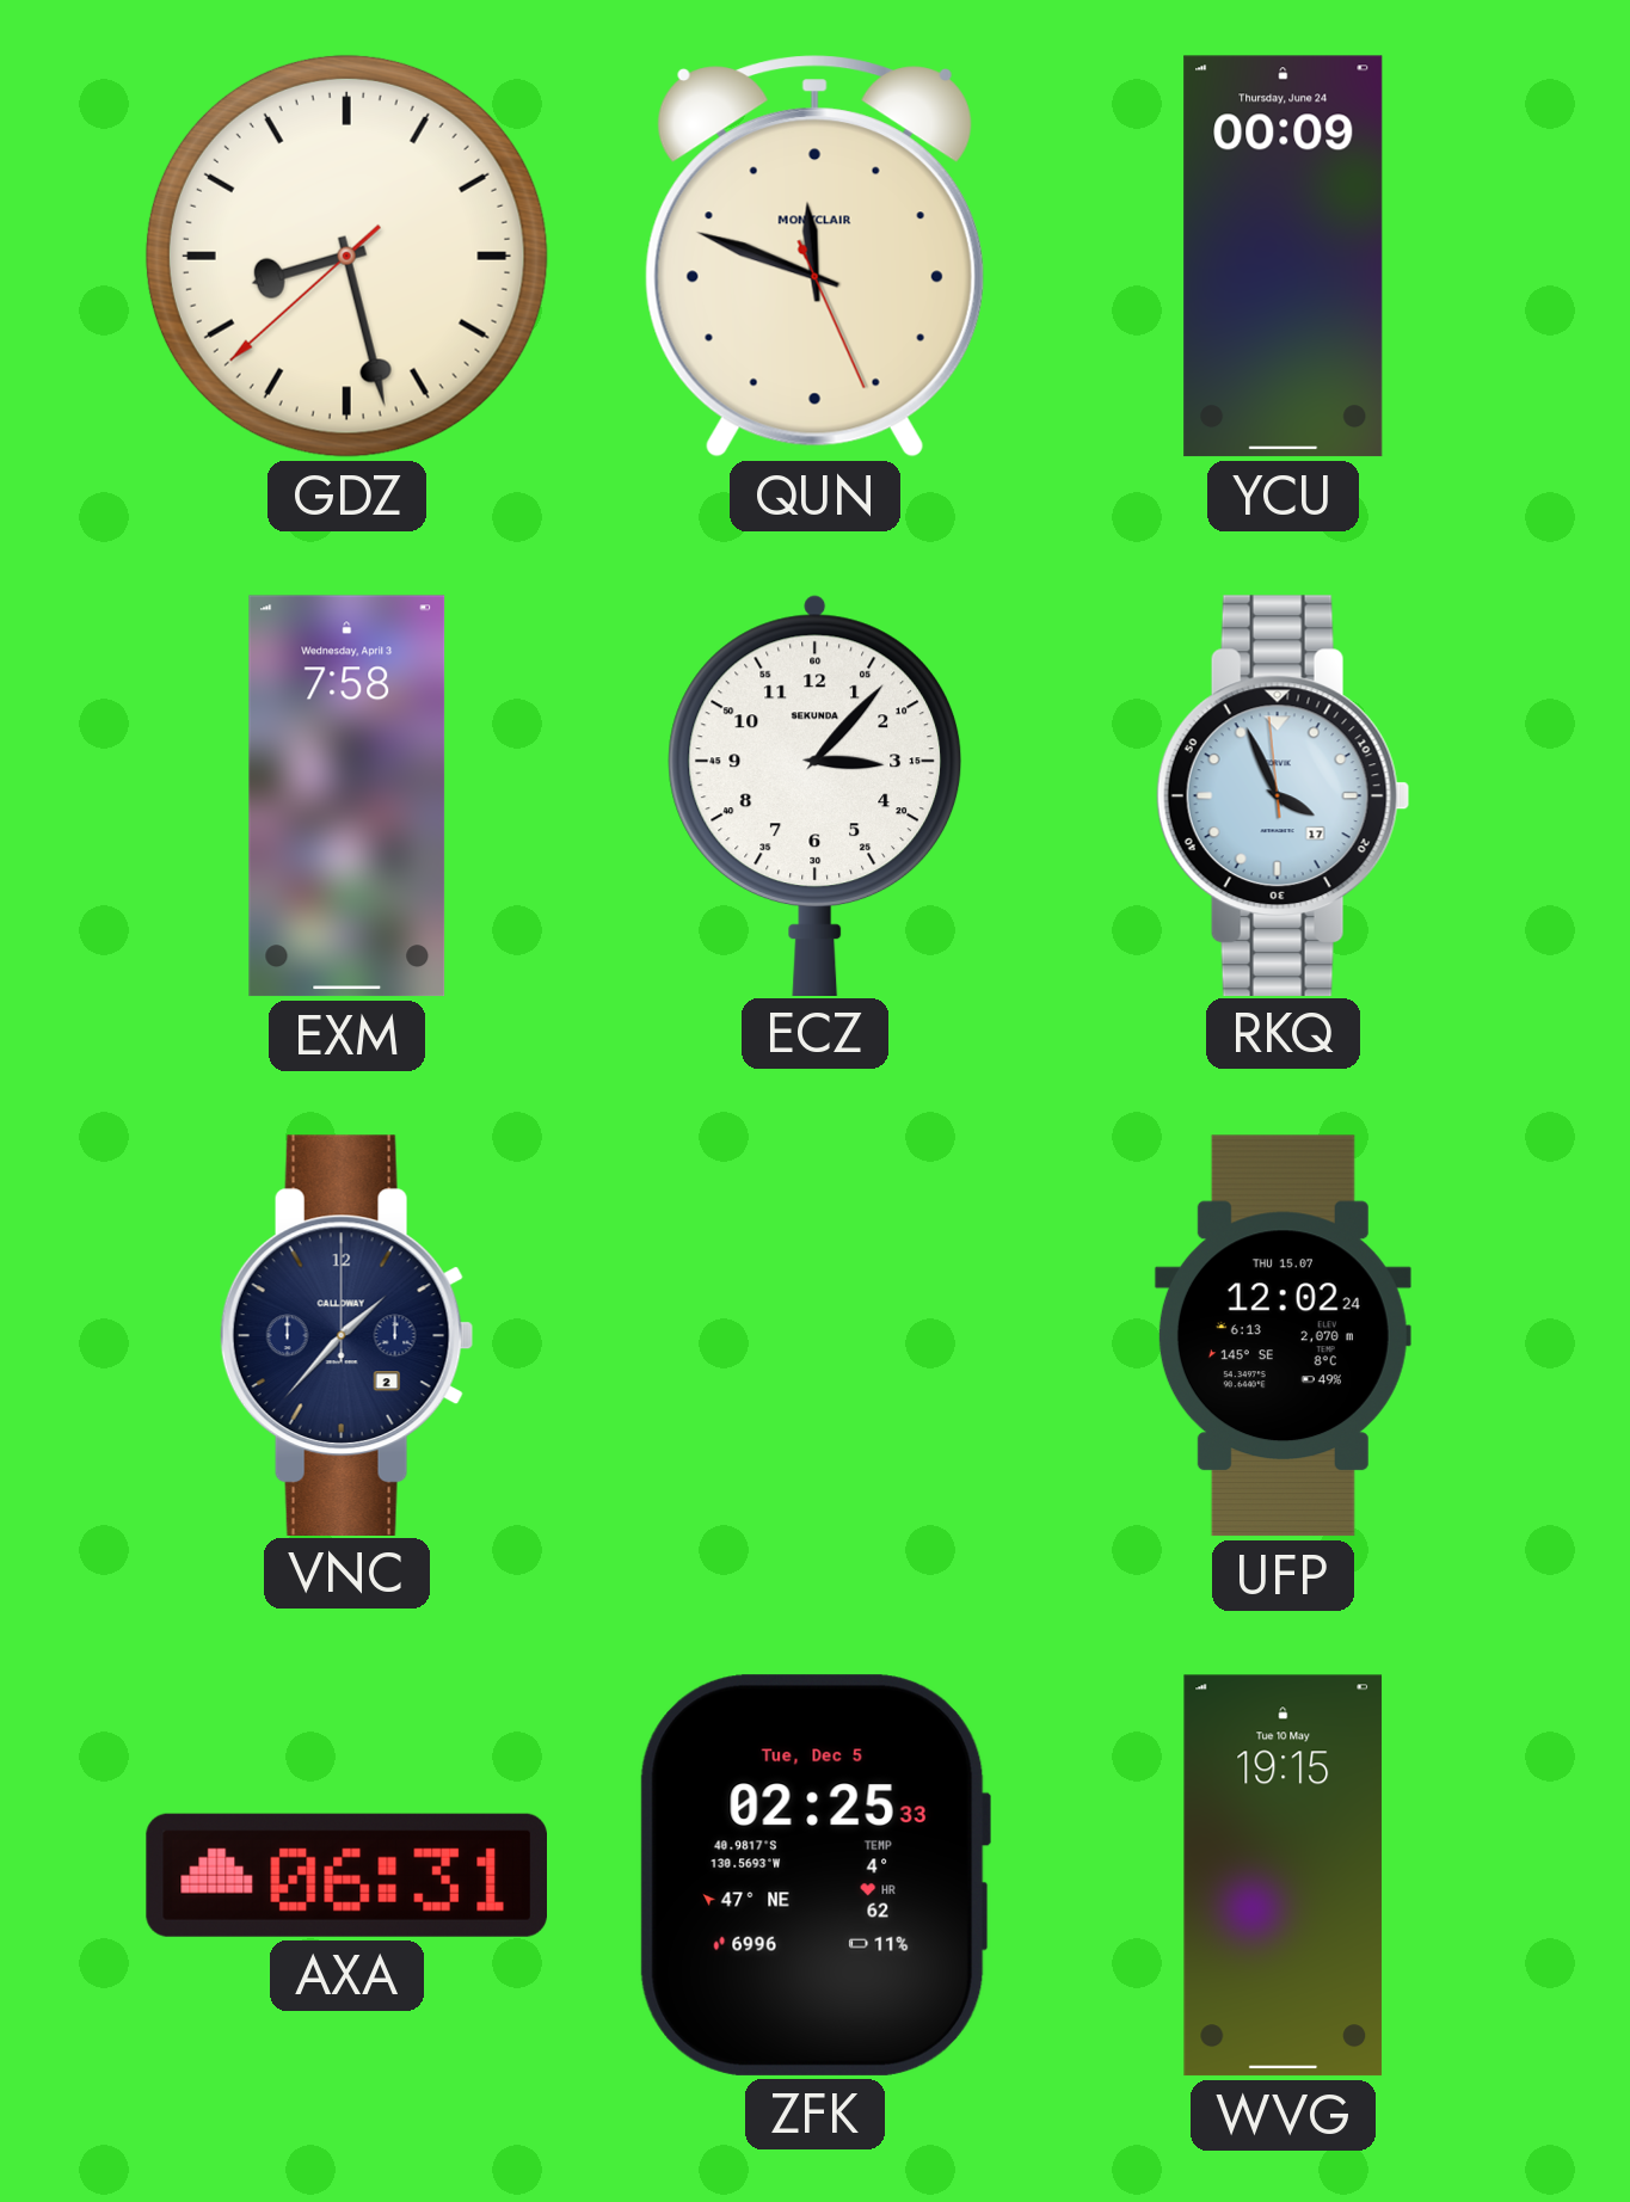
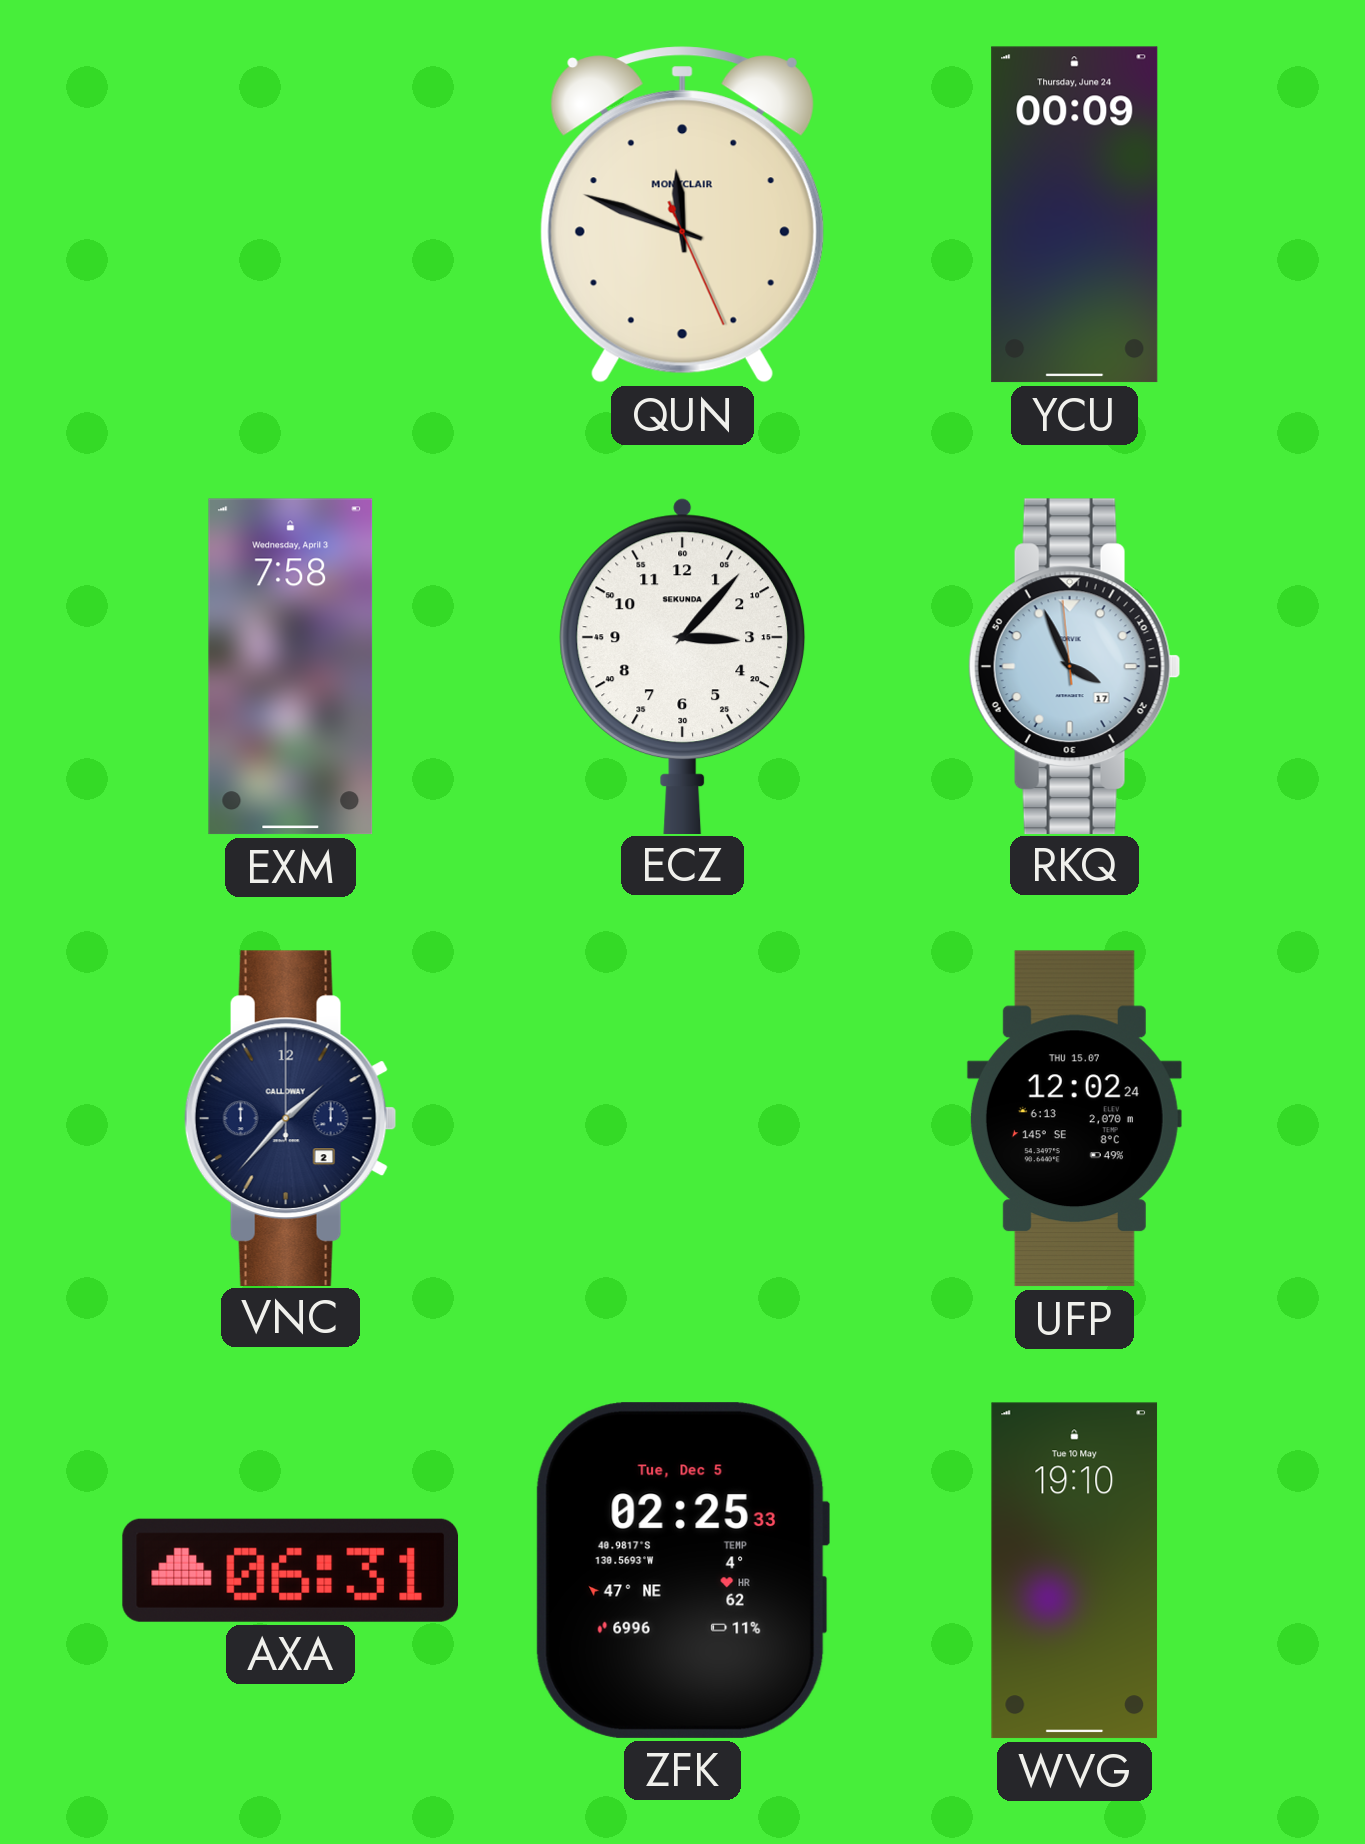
GDZ: 8:27 -> none
WVG: 19:15 -> 19:10
